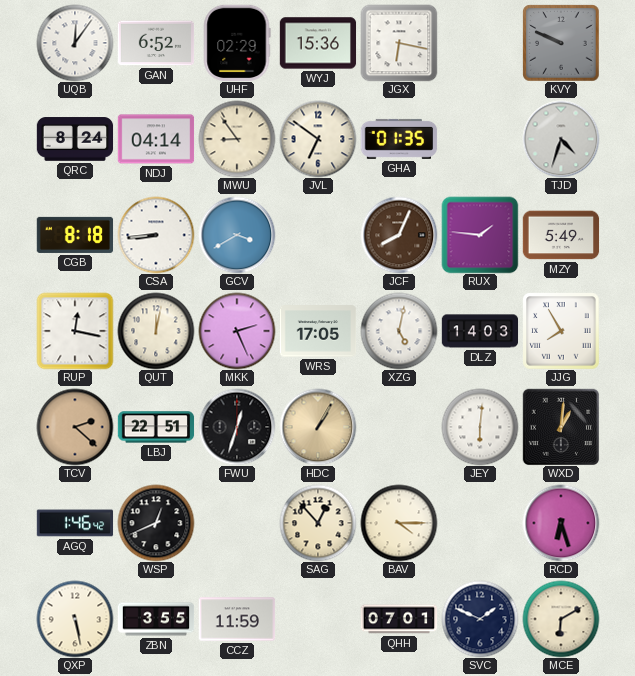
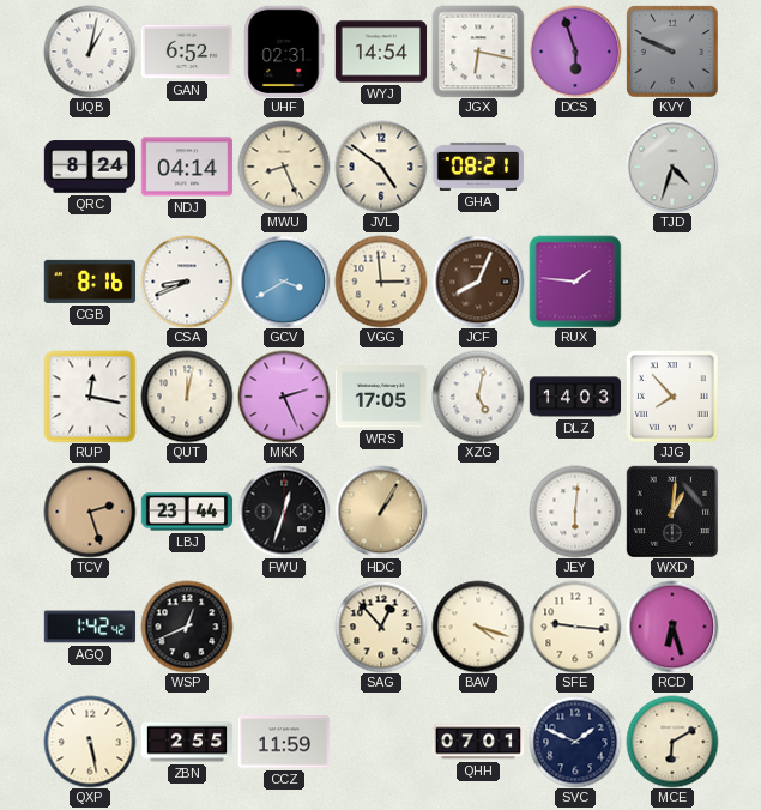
UQB: 12:06 -> 1:02
UHF: 02:29 -> 02:31
WYJ: 15:36 -> 14:54
DCS: none -> 5:57
MWU: 8:54 -> 8:26
JVL: 6:51 -> 4:51
GHA: 01:35 -> 08:21
CGB: 8:18 -> 8:16
CSA: 8:44 -> 8:41
VGG: none -> 2:59
MZY: 5:49 -> none
JJG: 7:55 -> 7:53
TCV: 2:22 -> 2:27
LBJ: 22:51 -> 23:44
AGQ: 1:46 -> 1:42
BAV: 4:15 -> 4:18
SFE: none -> 9:16
ZBN: 3:55 -> 2:55
